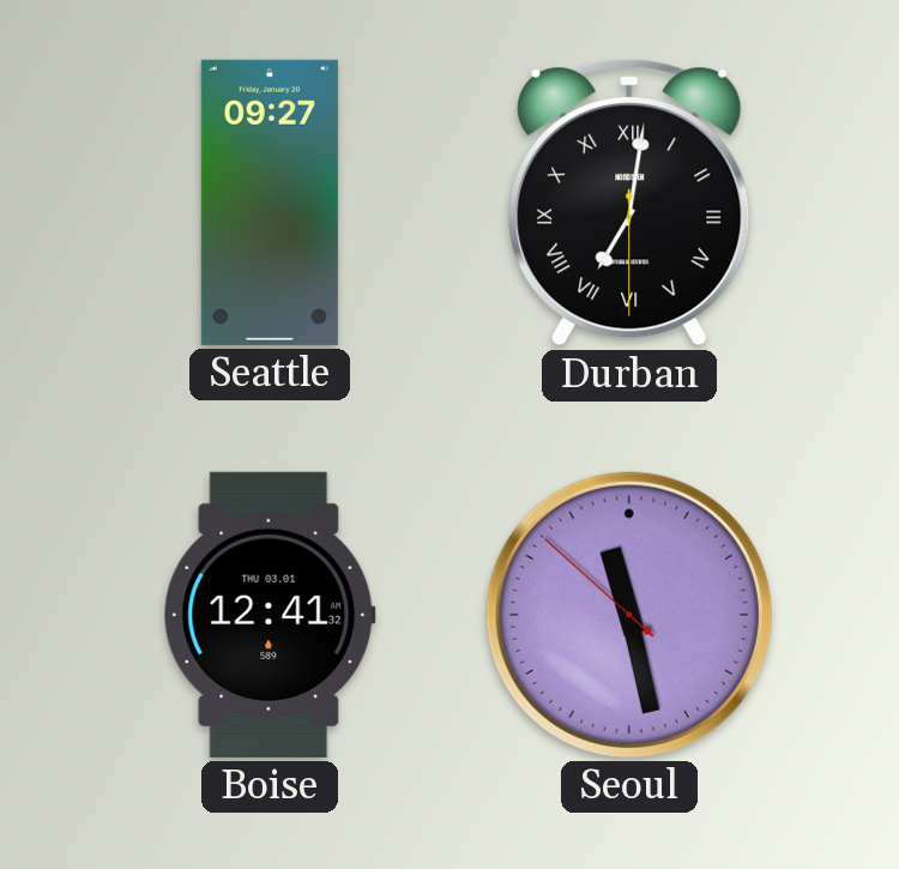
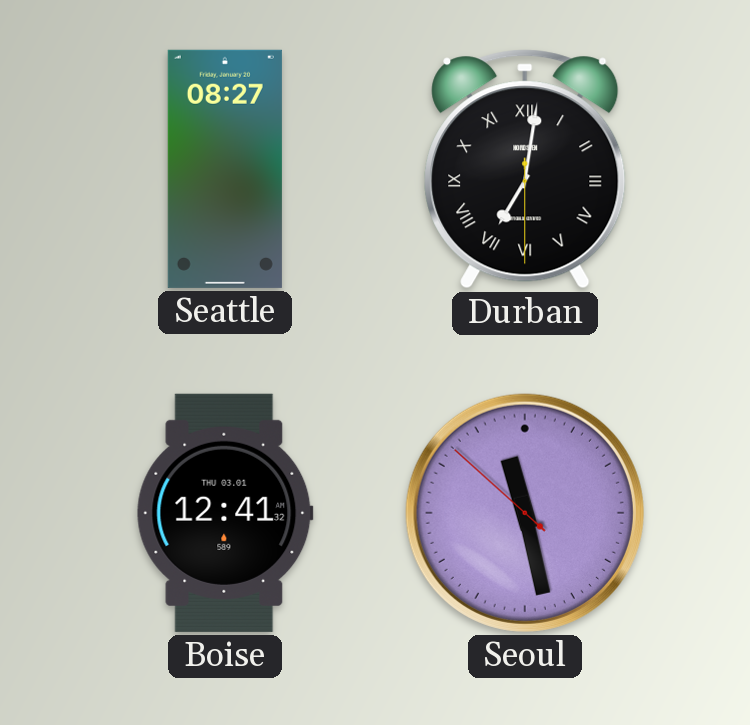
Seattle: 09:27 -> 08:27
